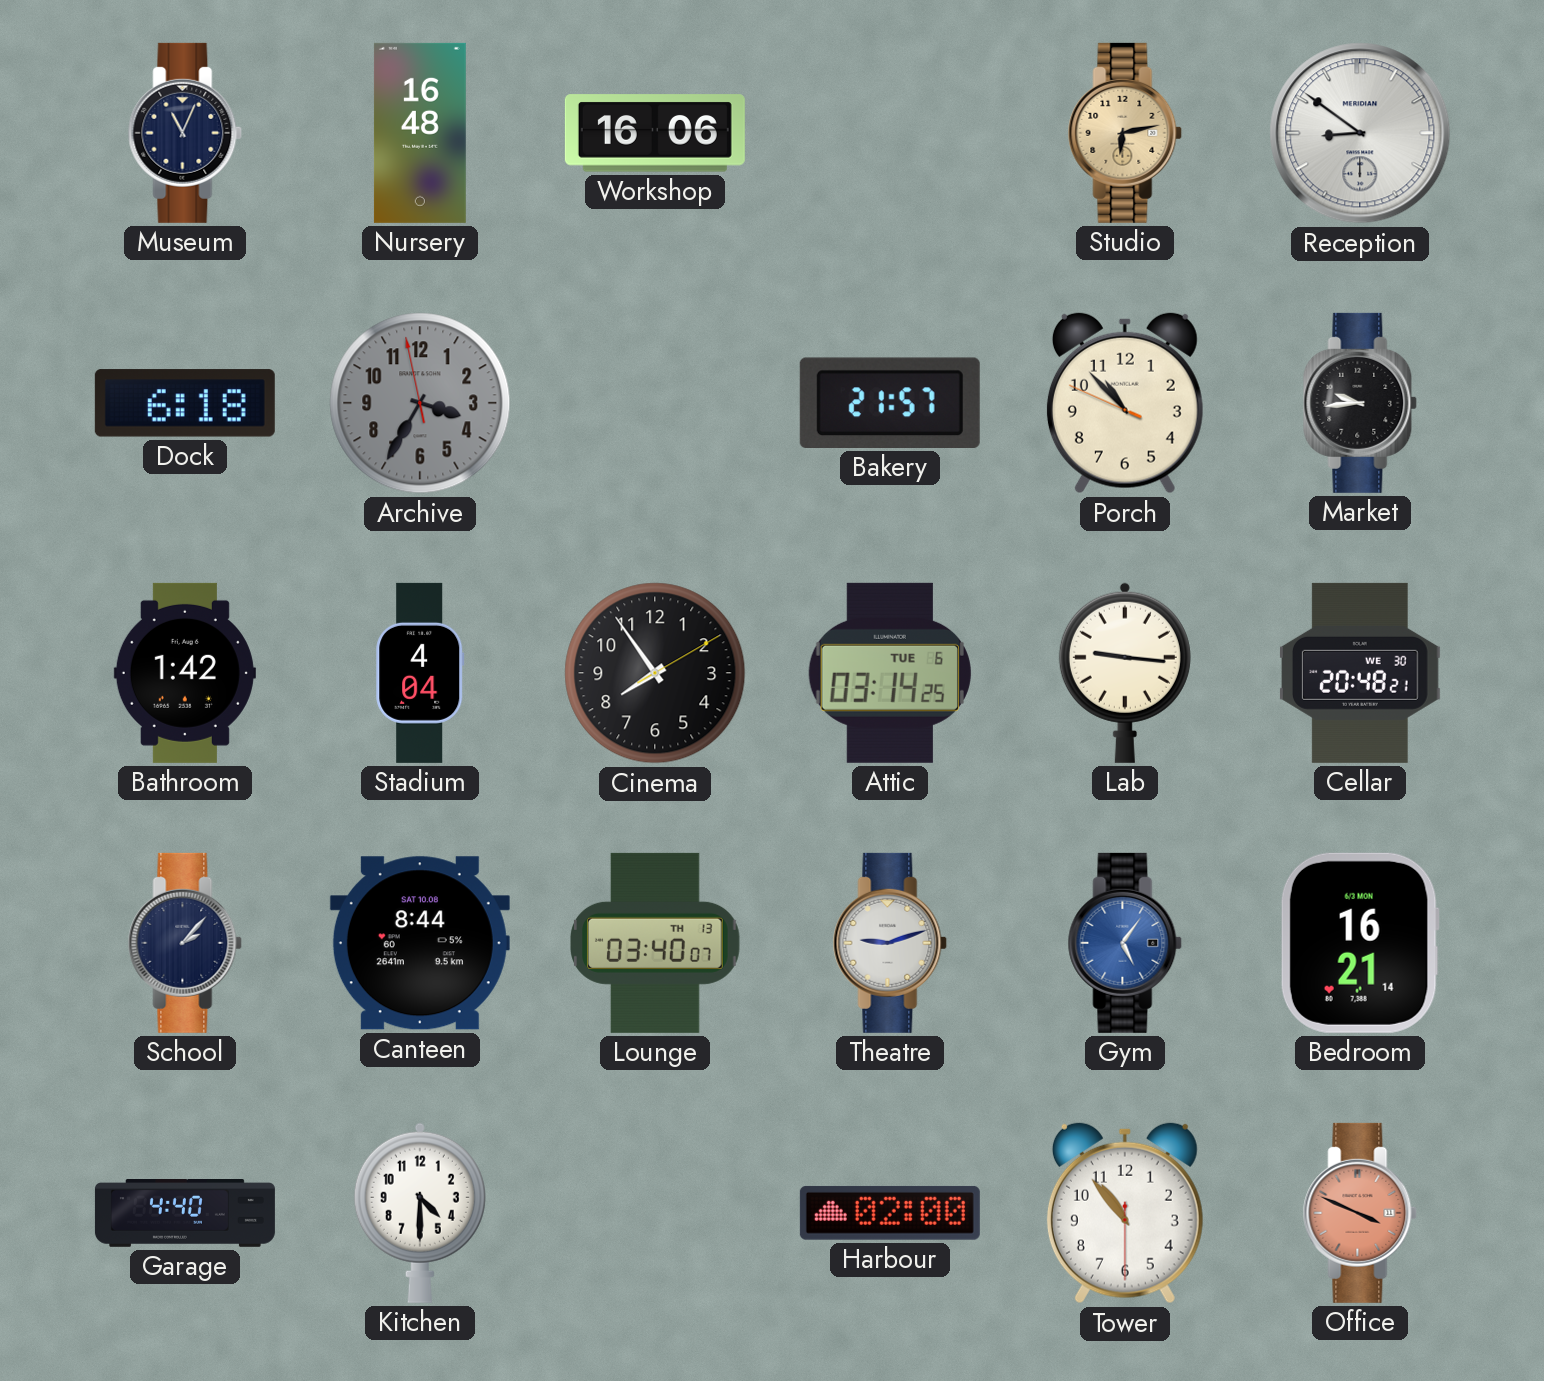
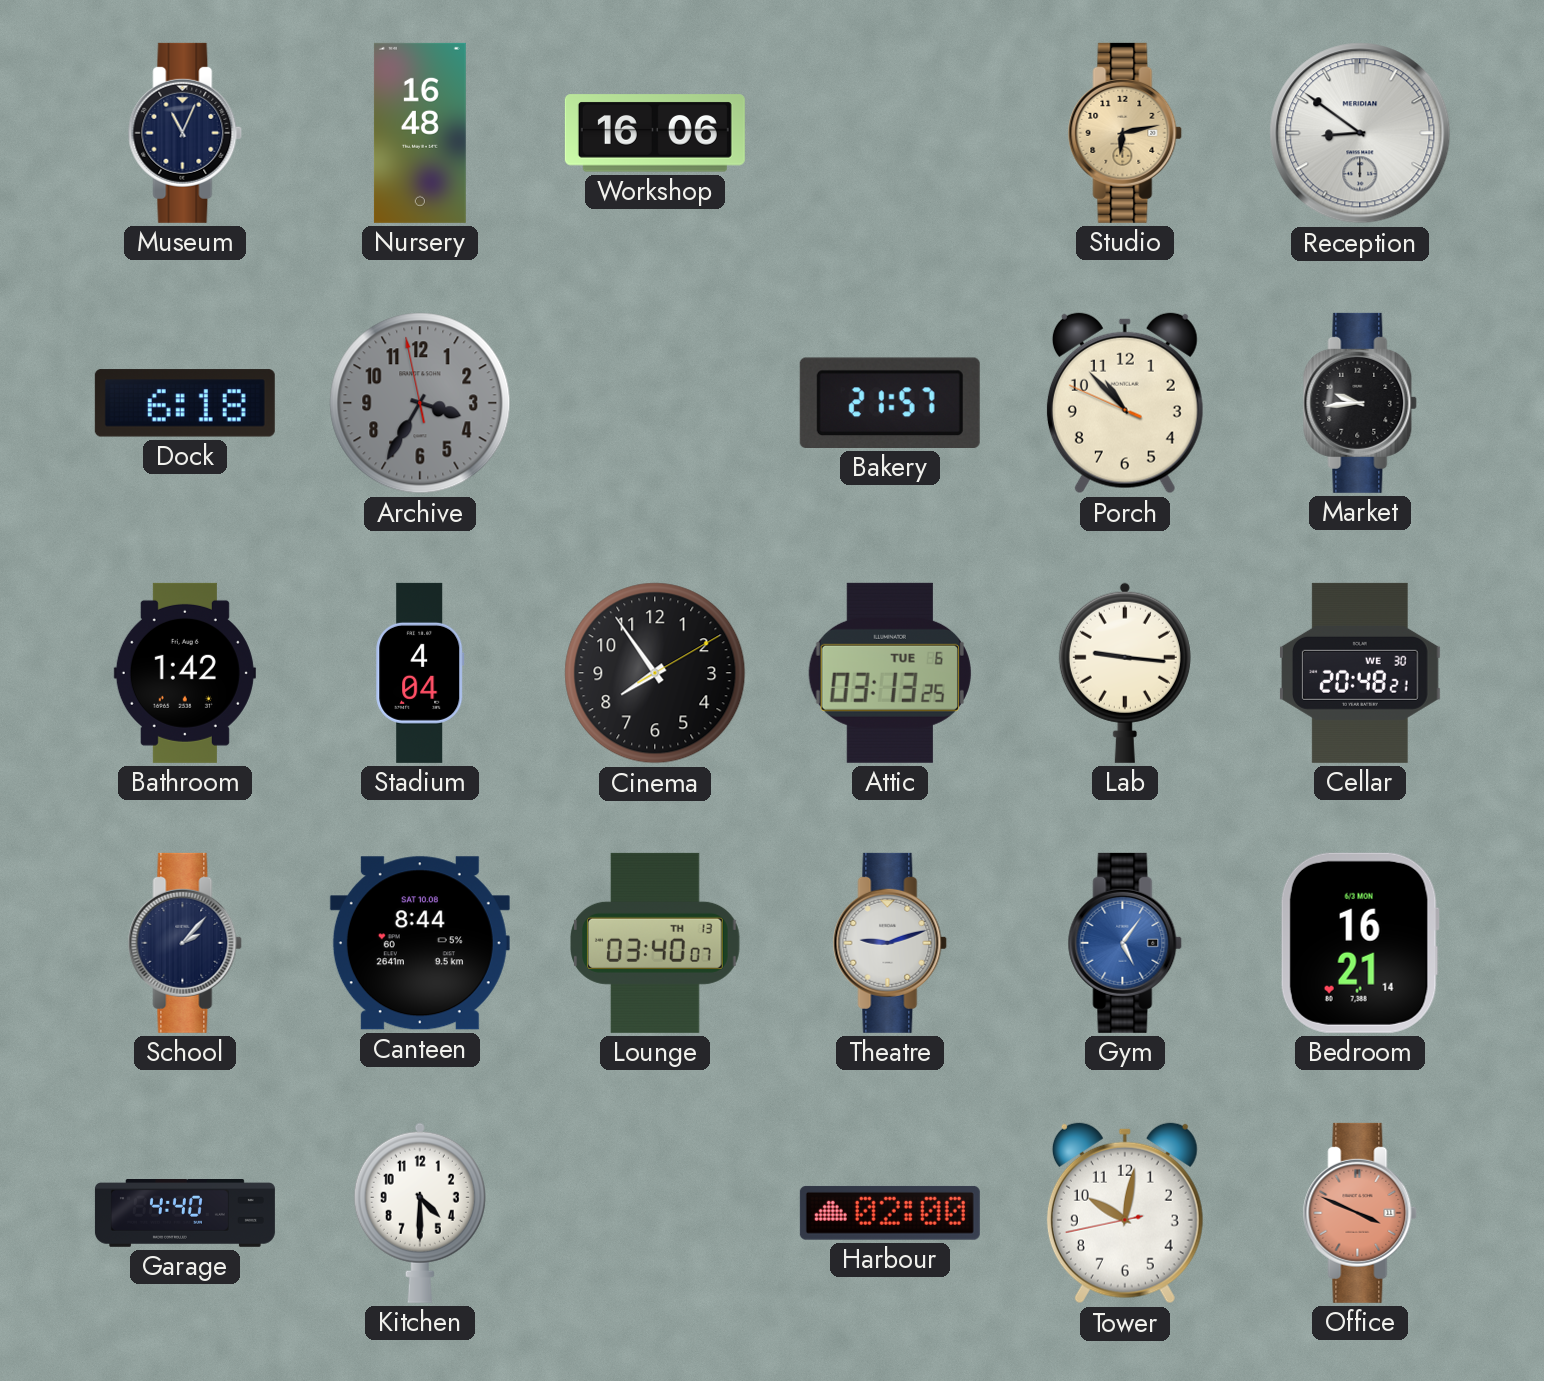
Attic: 03:14 -> 03:13
Tower: 10:53 -> 10:01
